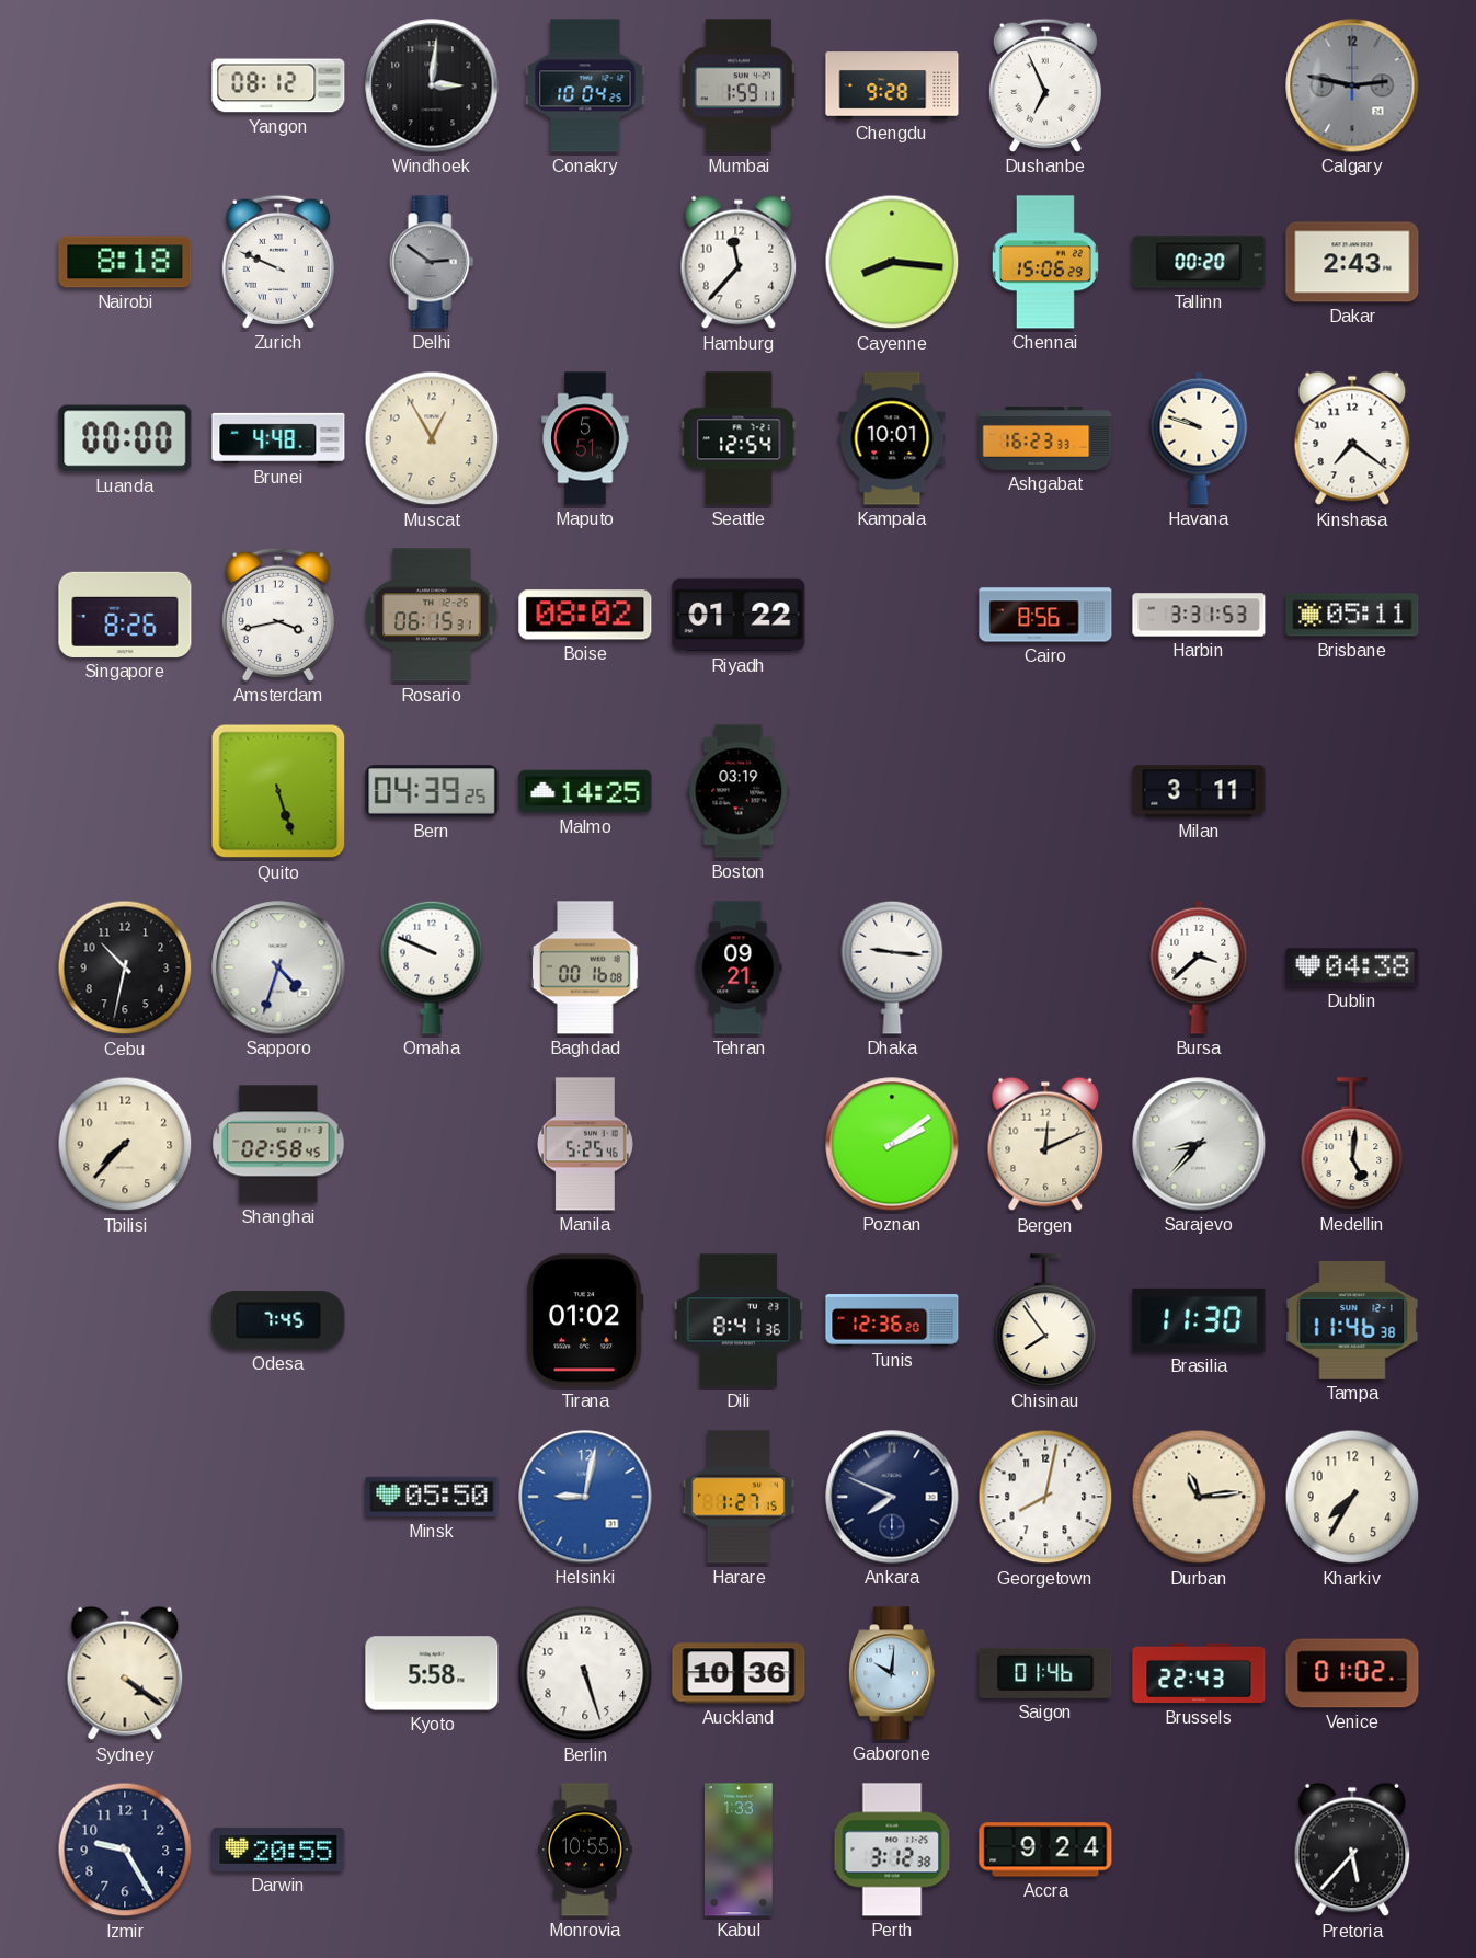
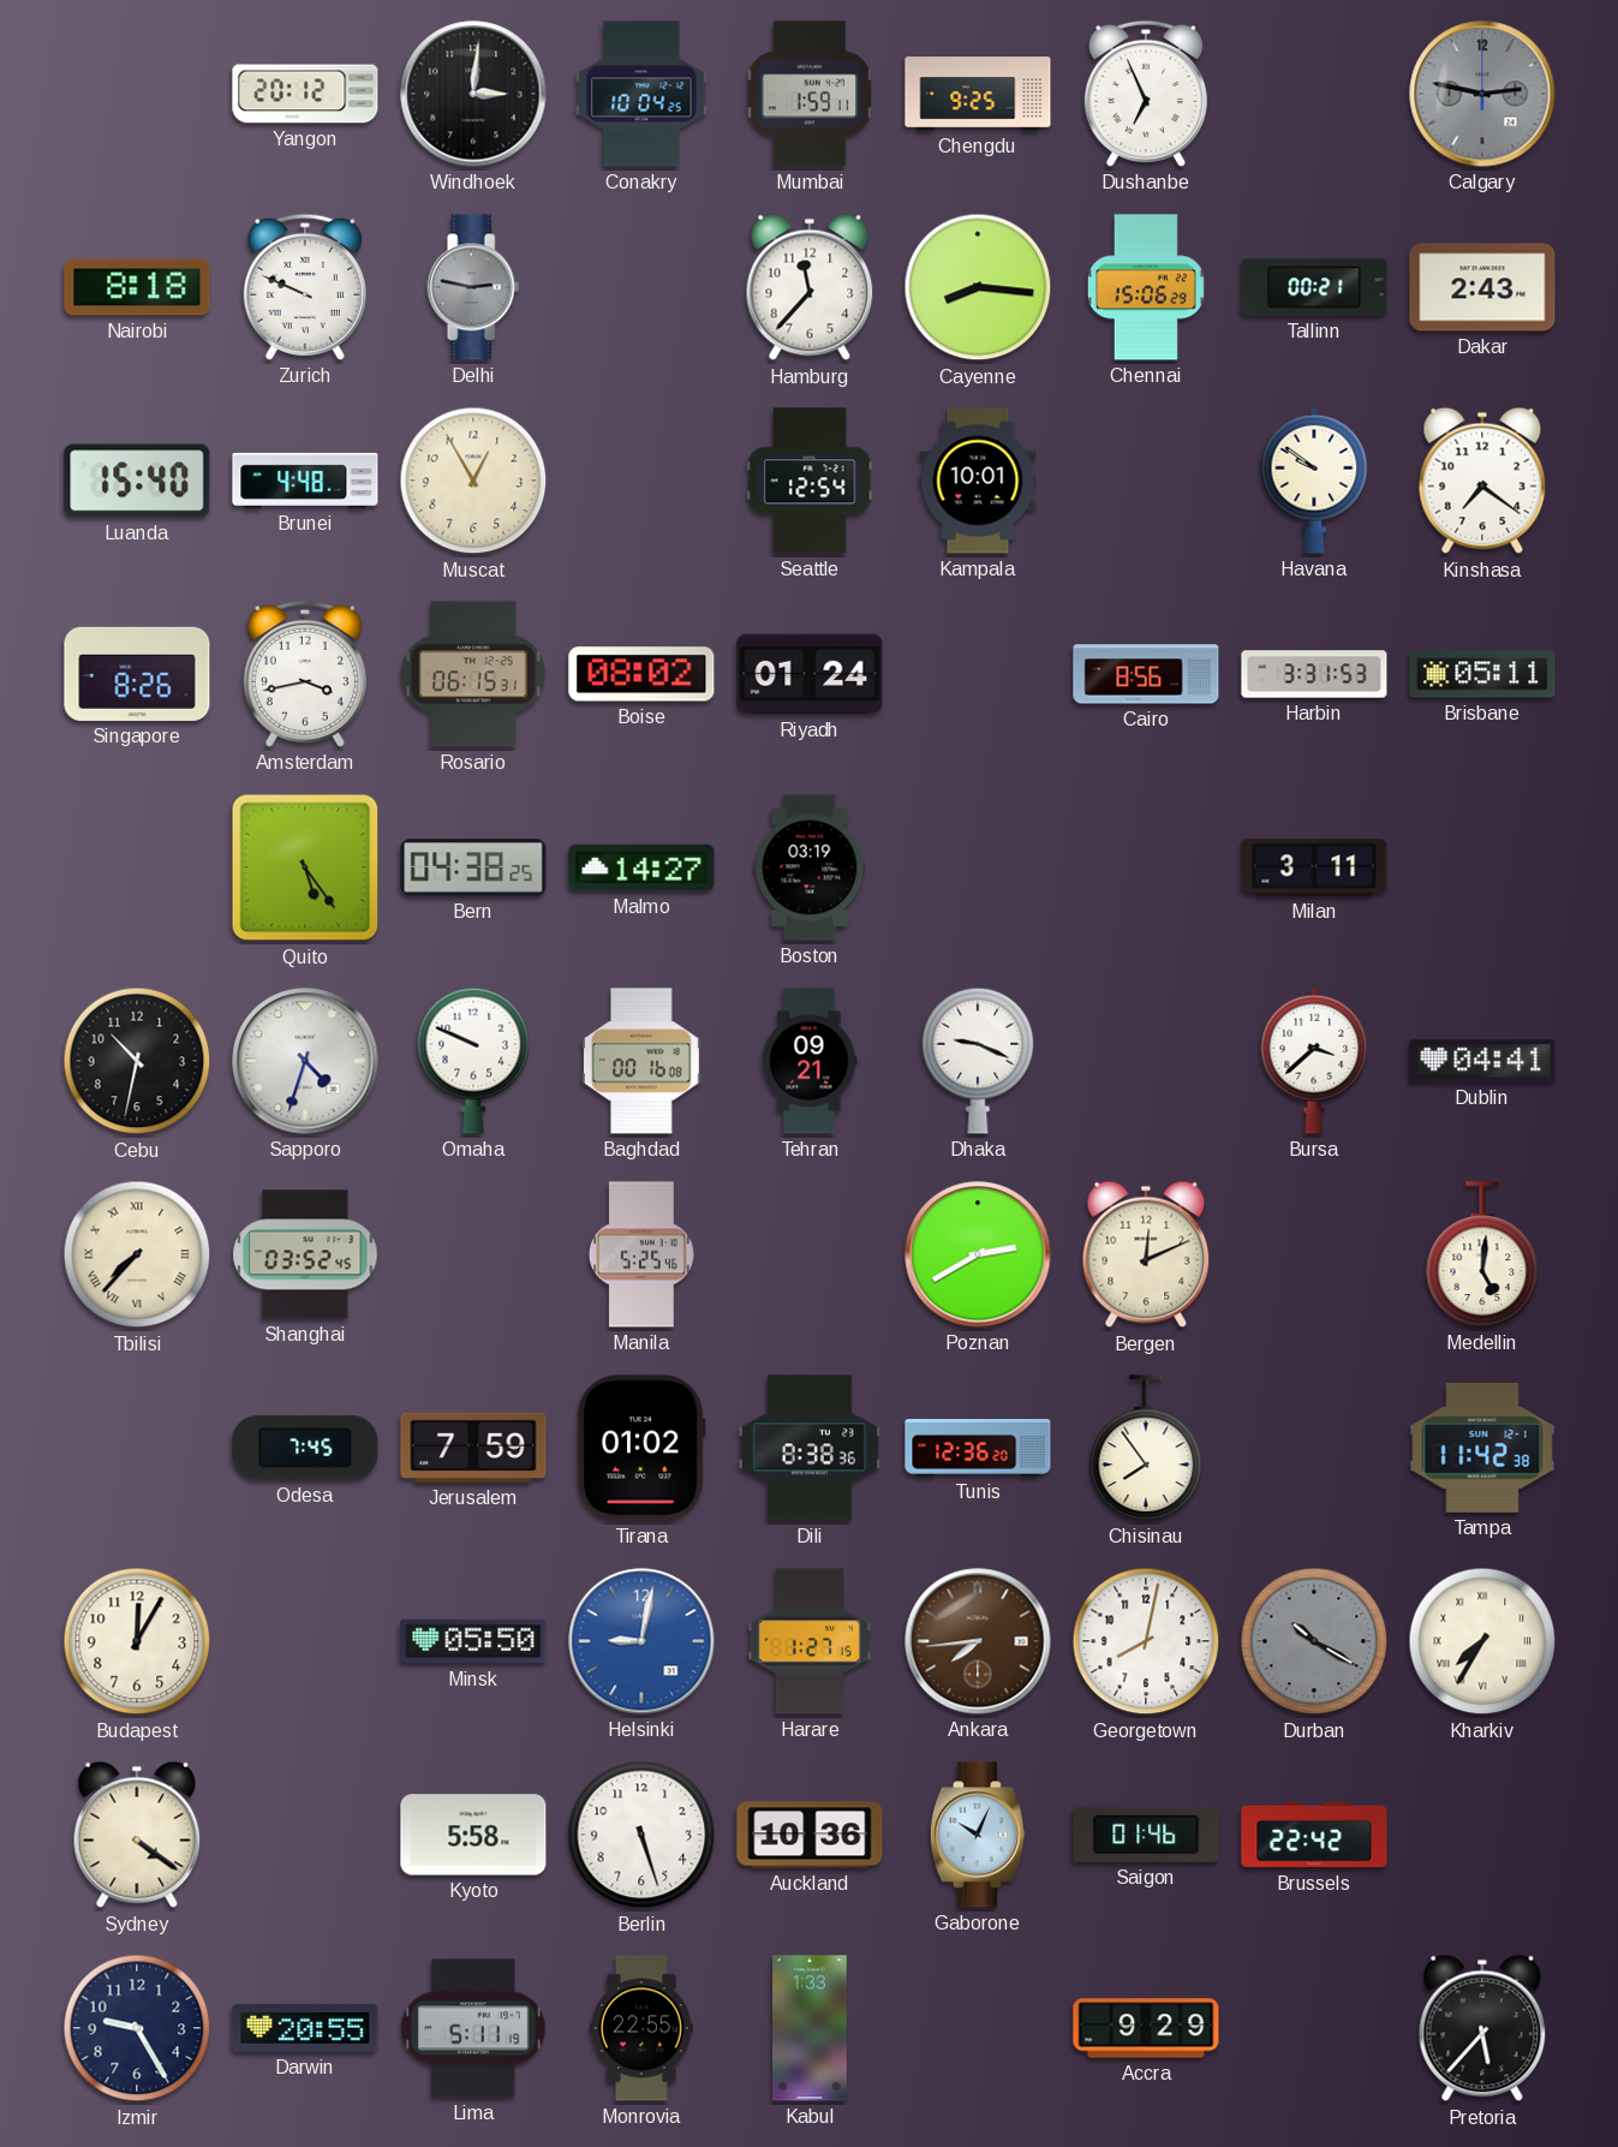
Yangon: 08:12 -> 20:12
Chengdu: 9:28 -> 9:25
Delhi: 2:51 -> 2:47
Tallinn: 00:20 -> 00:21
Luanda: 00:00 -> 15:40
Maputo: 5:51 -> none
Ashgabat: 16:23 -> none
Havana: 9:48 -> 9:51
Riyadh: 01:22 -> 01:24
Quito: 5:27 -> 5:24
Bern: 04:39 -> 04:38
Malmo: 14:25 -> 14:27
Dhaka: 9:16 -> 9:19
Dublin: 04:38 -> 04:41
Tbilisi numerals: Arabic -> Roman
Shanghai: 02:58 -> 03:52
Poznan: 2:09 -> 2:40
Sarajevo: 8:37 -> none
Jerusalem: none -> 7:59
Dili: 8:41 -> 8:38
Brasilia: 11:30 -> none
Tampa: 11:46 -> 11:42
Budapest: none -> 12:05
Ankara: 7:49 -> 7:44
Ankara dial: navy -> brown
Durban: 11:14 -> 10:20
Durban dial: cream -> grey
Kharkiv numerals: Arabic -> Roman
Gaborone: 10:01 -> 10:04
Brussels: 22:43 -> 22:42
Venice: 01:02 -> none
Lima: none -> 5:11
Monrovia: 10:55 -> 22:55
Perth: 3:12 -> none
Accra: 9:24 -> 9:29
